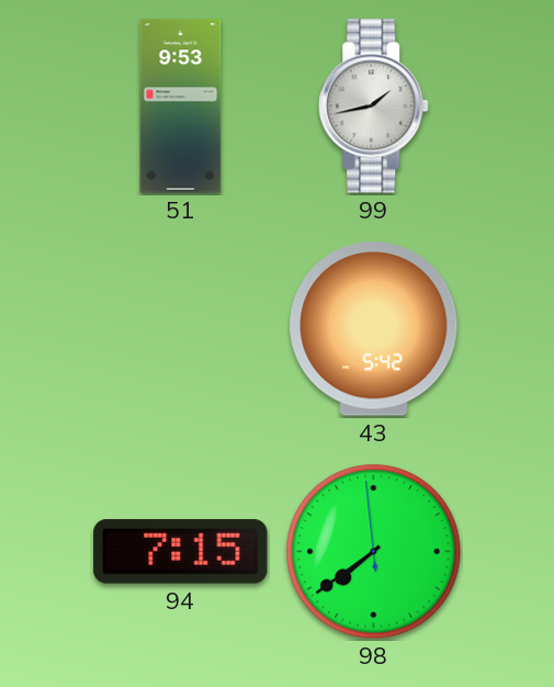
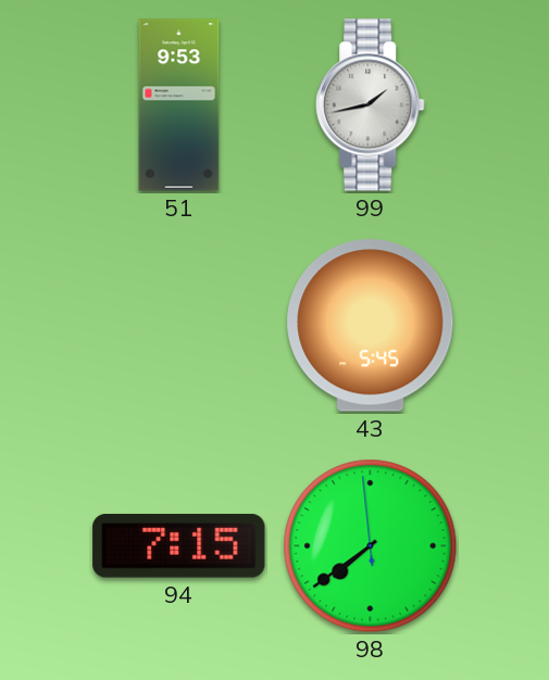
43: 5:42 -> 5:45
